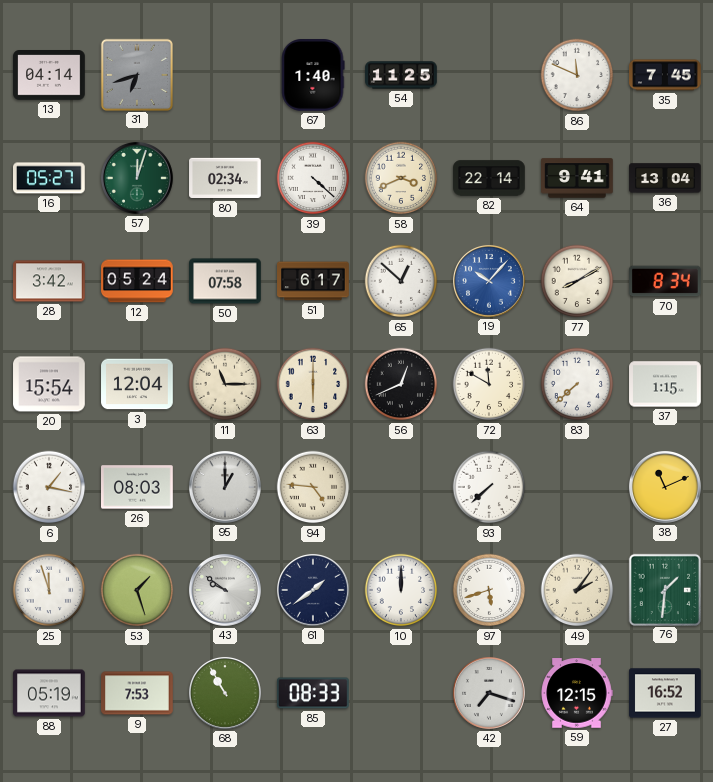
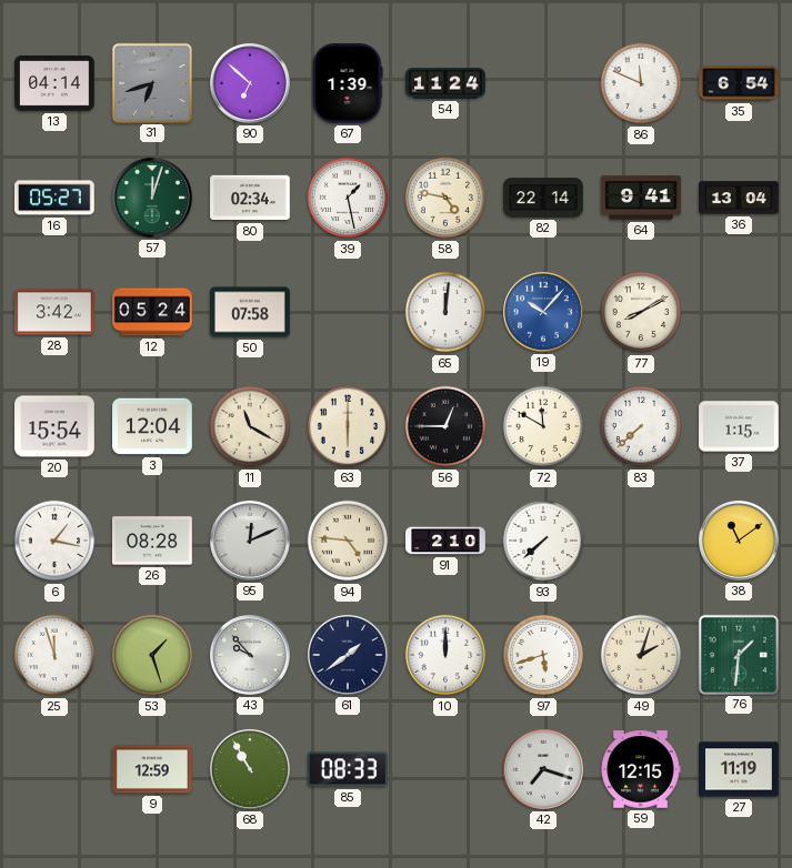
90: none -> 6:52
67: 1:40 -> 1:39
54: 11:25 -> 11:24
35: 7:45 -> 6:54
39: 4:22 -> 1:28
58: 3:41 -> 4:47
51: 6:17 -> none
65: 12:52 -> 12:01
70: 8:34 -> none
11: 11:15 -> 11:20
56: 12:41 -> 12:45
26: 08:03 -> 08:28
95: 1:00 -> 12:11
91: none -> 2:10
38: 11:11 -> 11:09
43: 9:51 -> 9:53
49: 2:06 -> 2:03
88: 05:19 -> none
9: 7:53 -> 12:59
27: 16:52 -> 11:19
